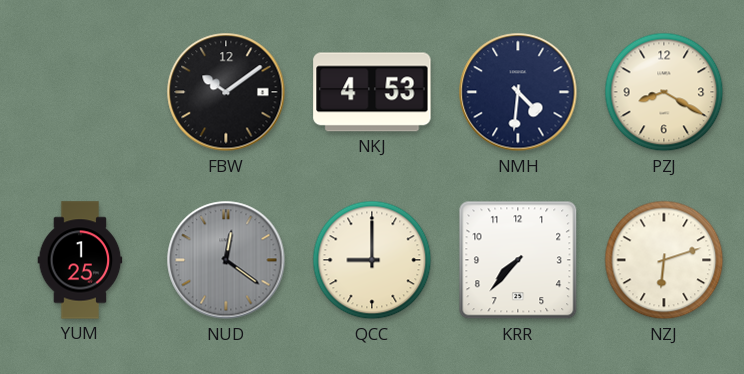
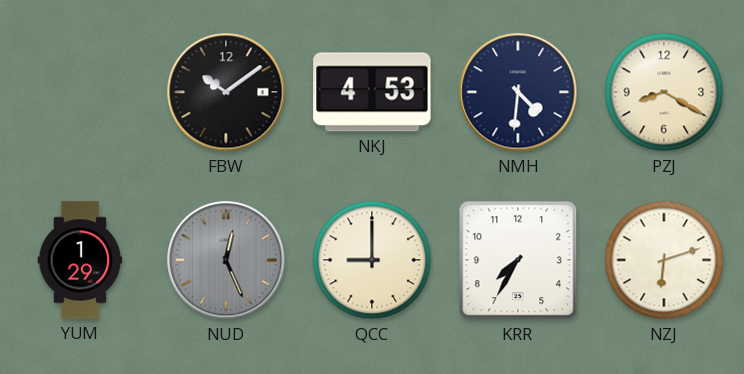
YUM: 1:25 -> 1:29
NUD: 12:21 -> 12:26
KRR: 7:37 -> 7:35
